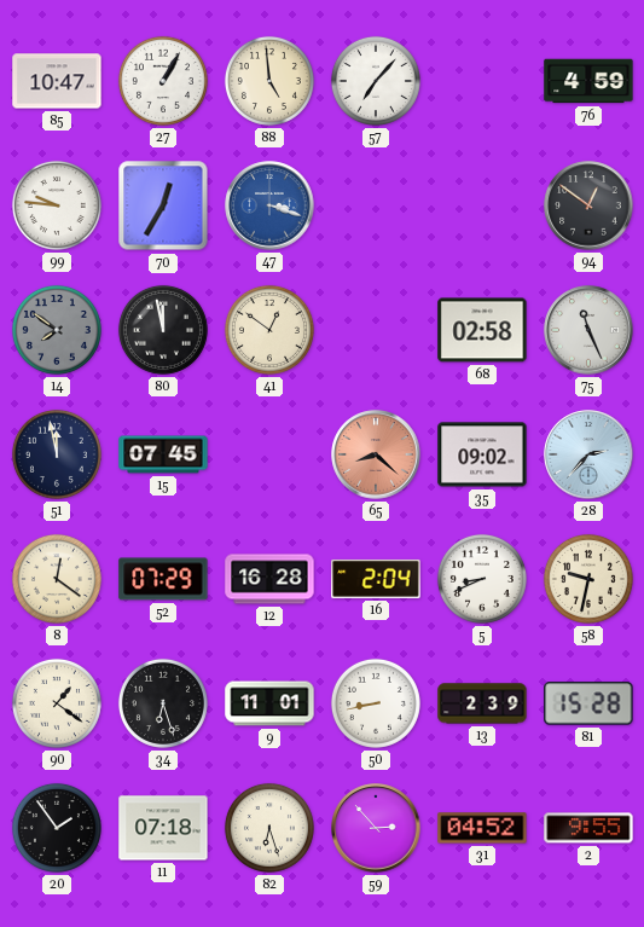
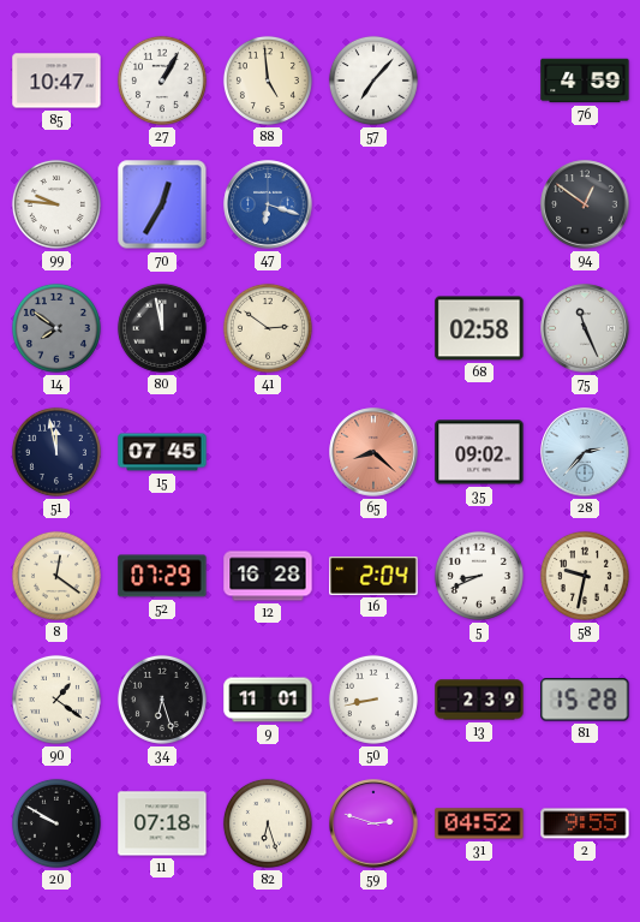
47: 3:18 -> 6:18
41: 12:51 -> 2:51
20: 1:54 -> 9:50
59: 2:53 -> 2:48
